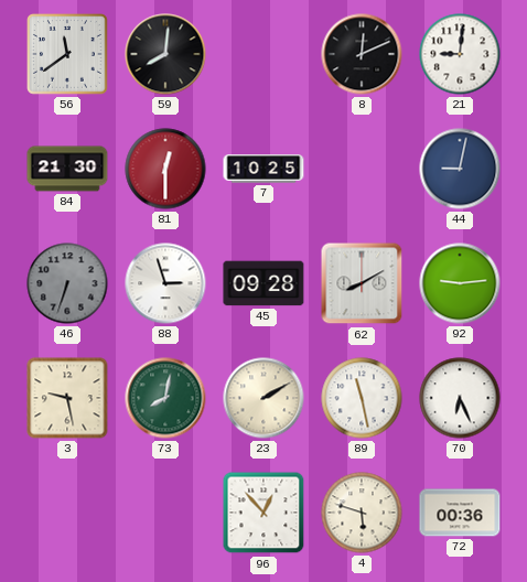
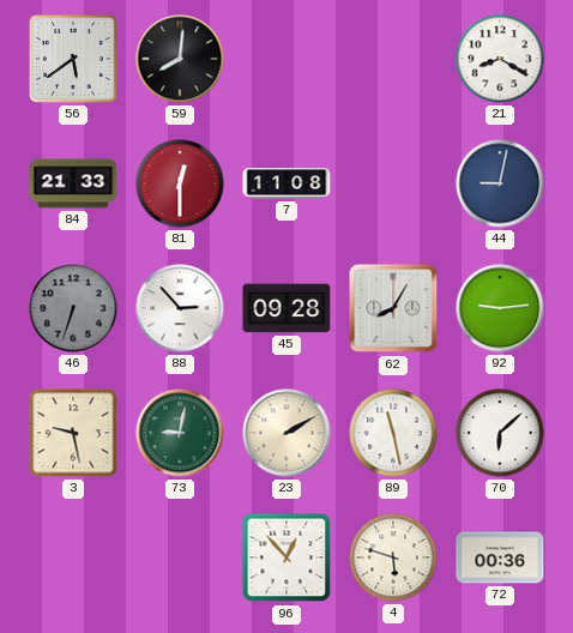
56: 11:39 -> 5:39
8: 12:11 -> none
21: 9:01 -> 8:20
84: 21:30 -> 21:33
7: 10:25 -> 11:08
88: 2:57 -> 2:53
62: 8:10 -> 8:05
73: 8:02 -> 9:02
70: 6:26 -> 6:08
